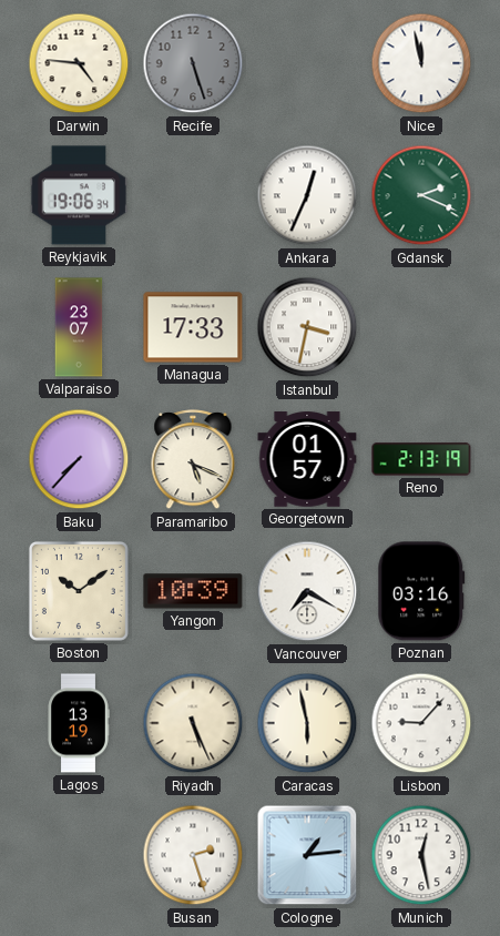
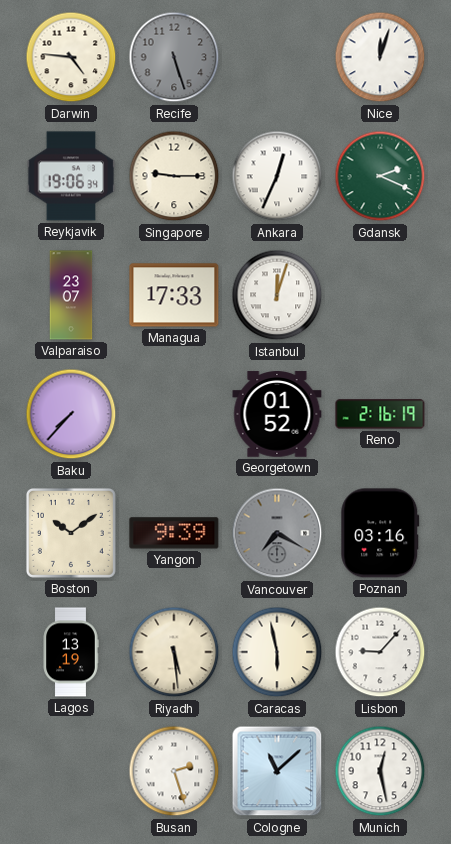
Nice: 11:58 -> 12:03
Singapore: none -> 9:15
Istanbul: 3:32 -> 12:03
Paramaribo: 5:19 -> none
Georgetown: 01:57 -> 01:52
Reno: 2:13 -> 2:16
Yangon: 10:39 -> 9:39
Vancouver dial: white -> grey
Riyadh: 5:26 -> 5:29
Cologne: 1:14 -> 11:08
